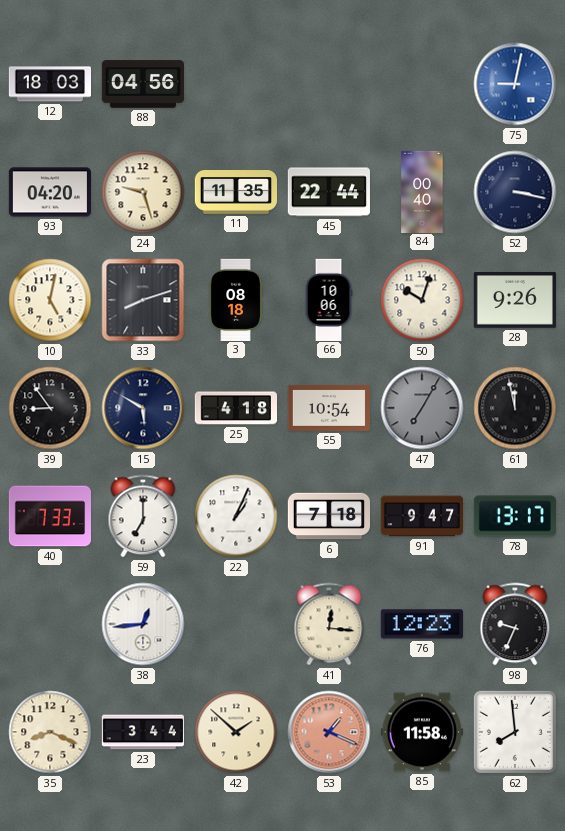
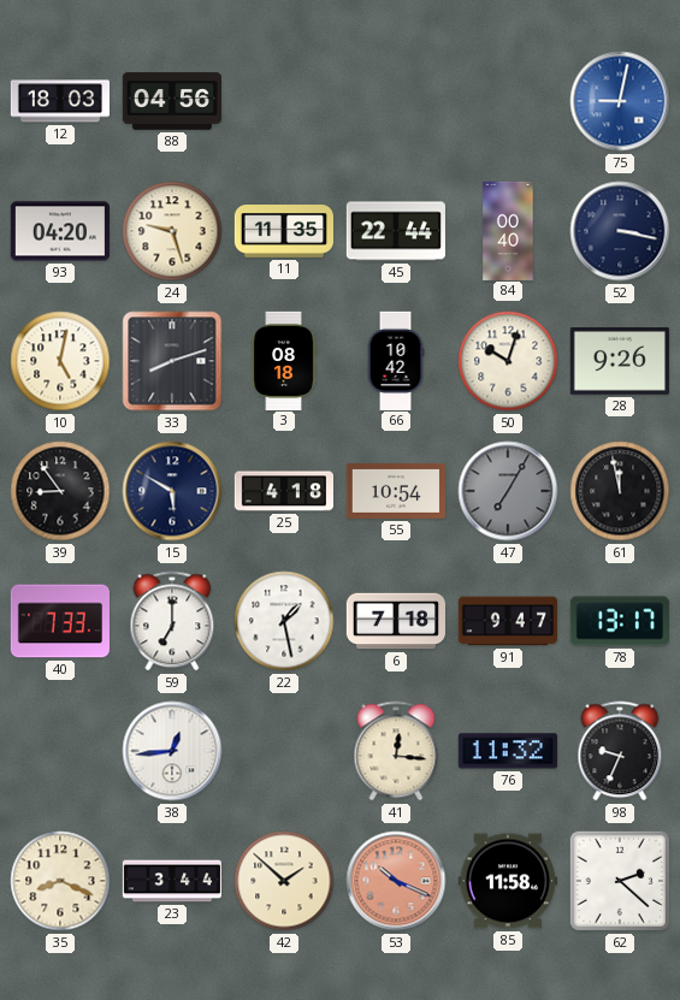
66: 10:06 -> 10:42
22: 1:04 -> 1:28
76: 12:23 -> 11:32
53: 1:19 -> 10:19
62: 7:59 -> 2:22
